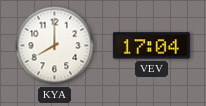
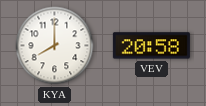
VEV: 17:04 -> 20:58
